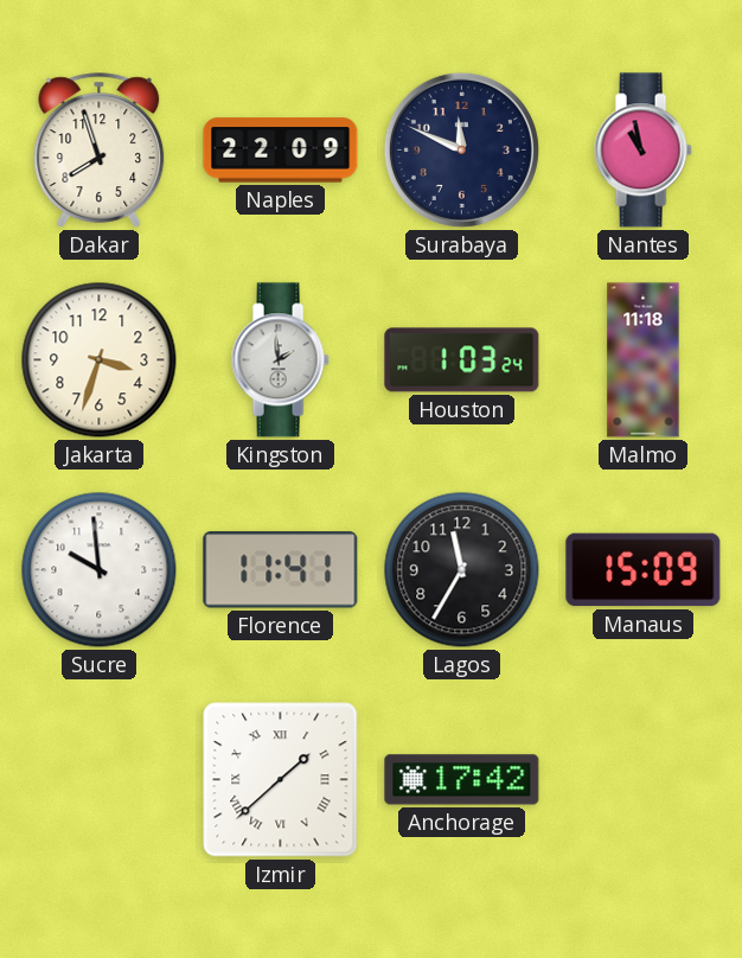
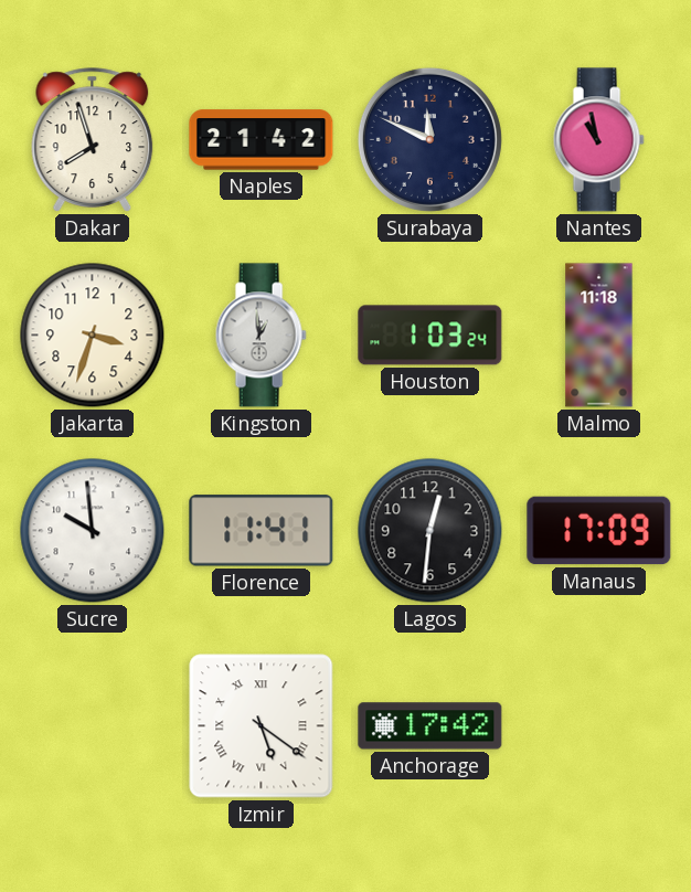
Naples: 22:09 -> 21:42
Kingston: 1:59 -> 12:59
Lagos: 11:35 -> 12:31
Manaus: 15:09 -> 17:09
Izmir: 1:38 -> 5:21
